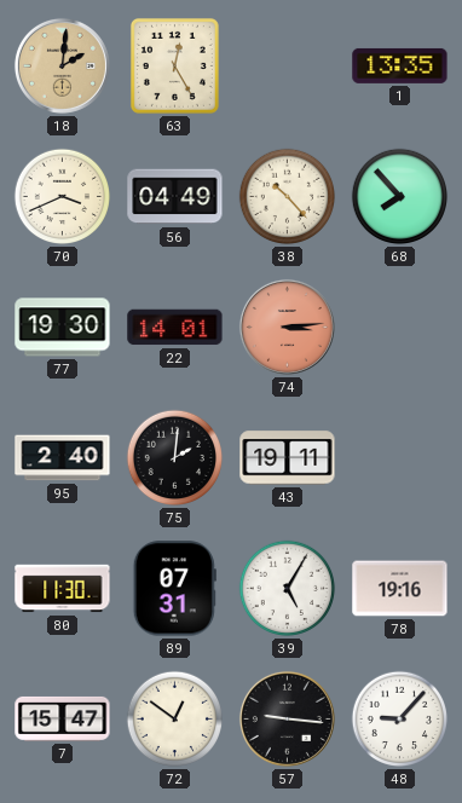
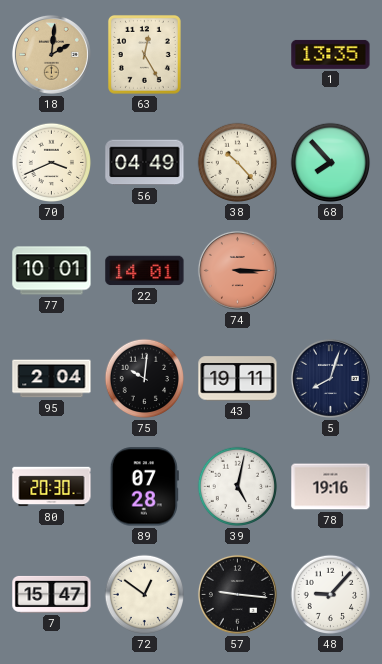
77: 19:30 -> 10:01
74: 3:14 -> 3:15
95: 2:40 -> 2:04
75: 2:01 -> 10:01
5: none -> 8:03
80: 11:30 -> 20:30
89: 07:31 -> 07:28
39: 5:05 -> 5:02
